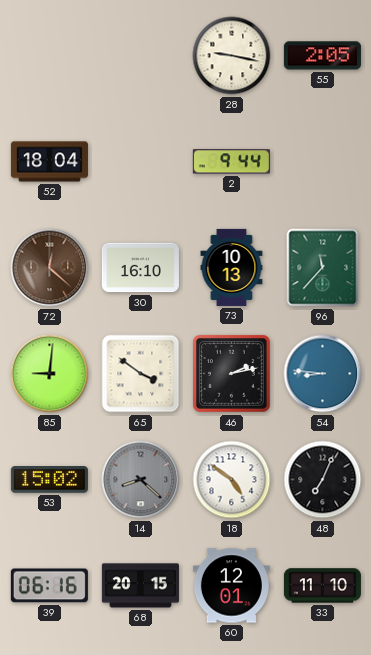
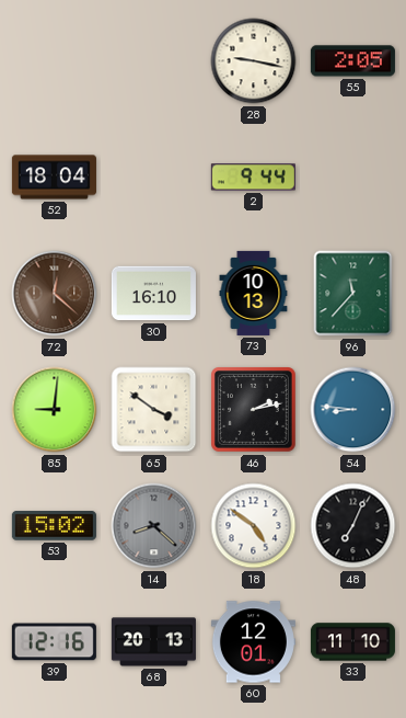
39: 06:16 -> 12:16
68: 20:15 -> 20:13
